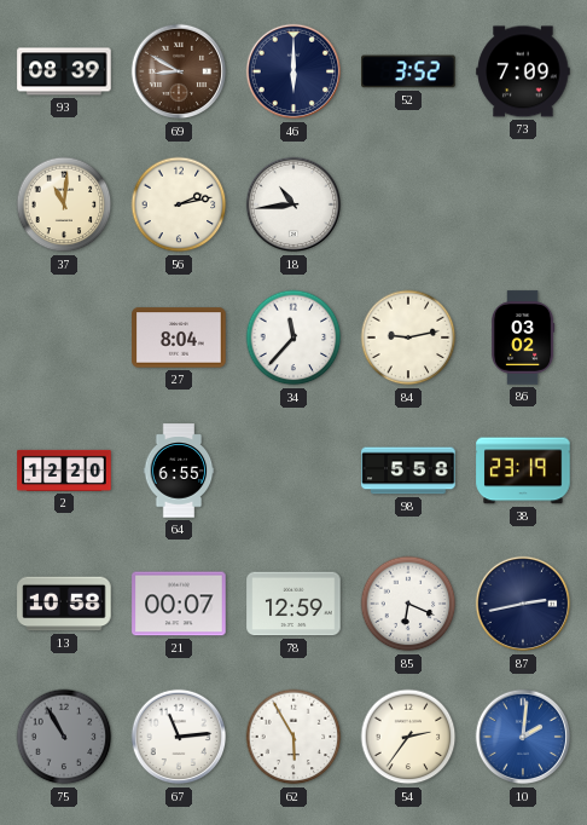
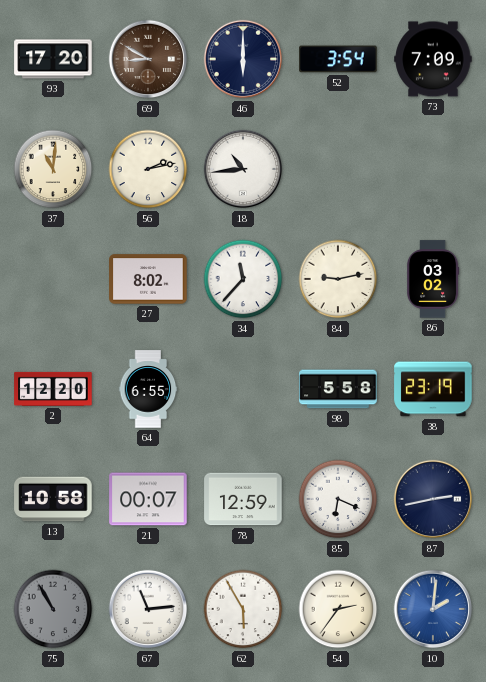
93: 08:39 -> 17:20
52: 3:52 -> 3:54
27: 8:04 -> 8:02
